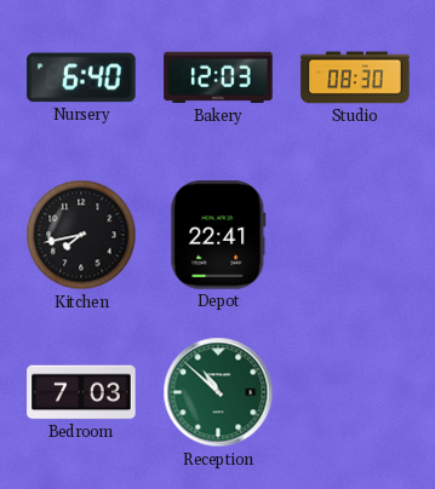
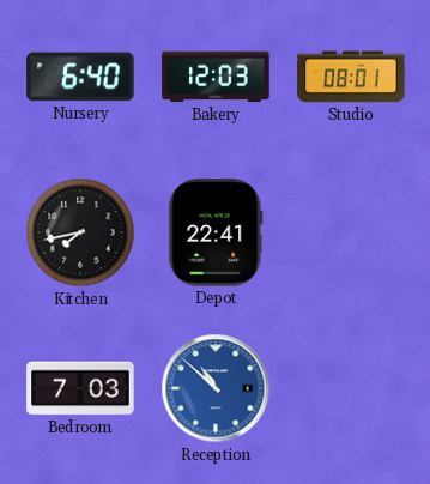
Studio: 08:30 -> 08:01
Reception dial: green -> blue
